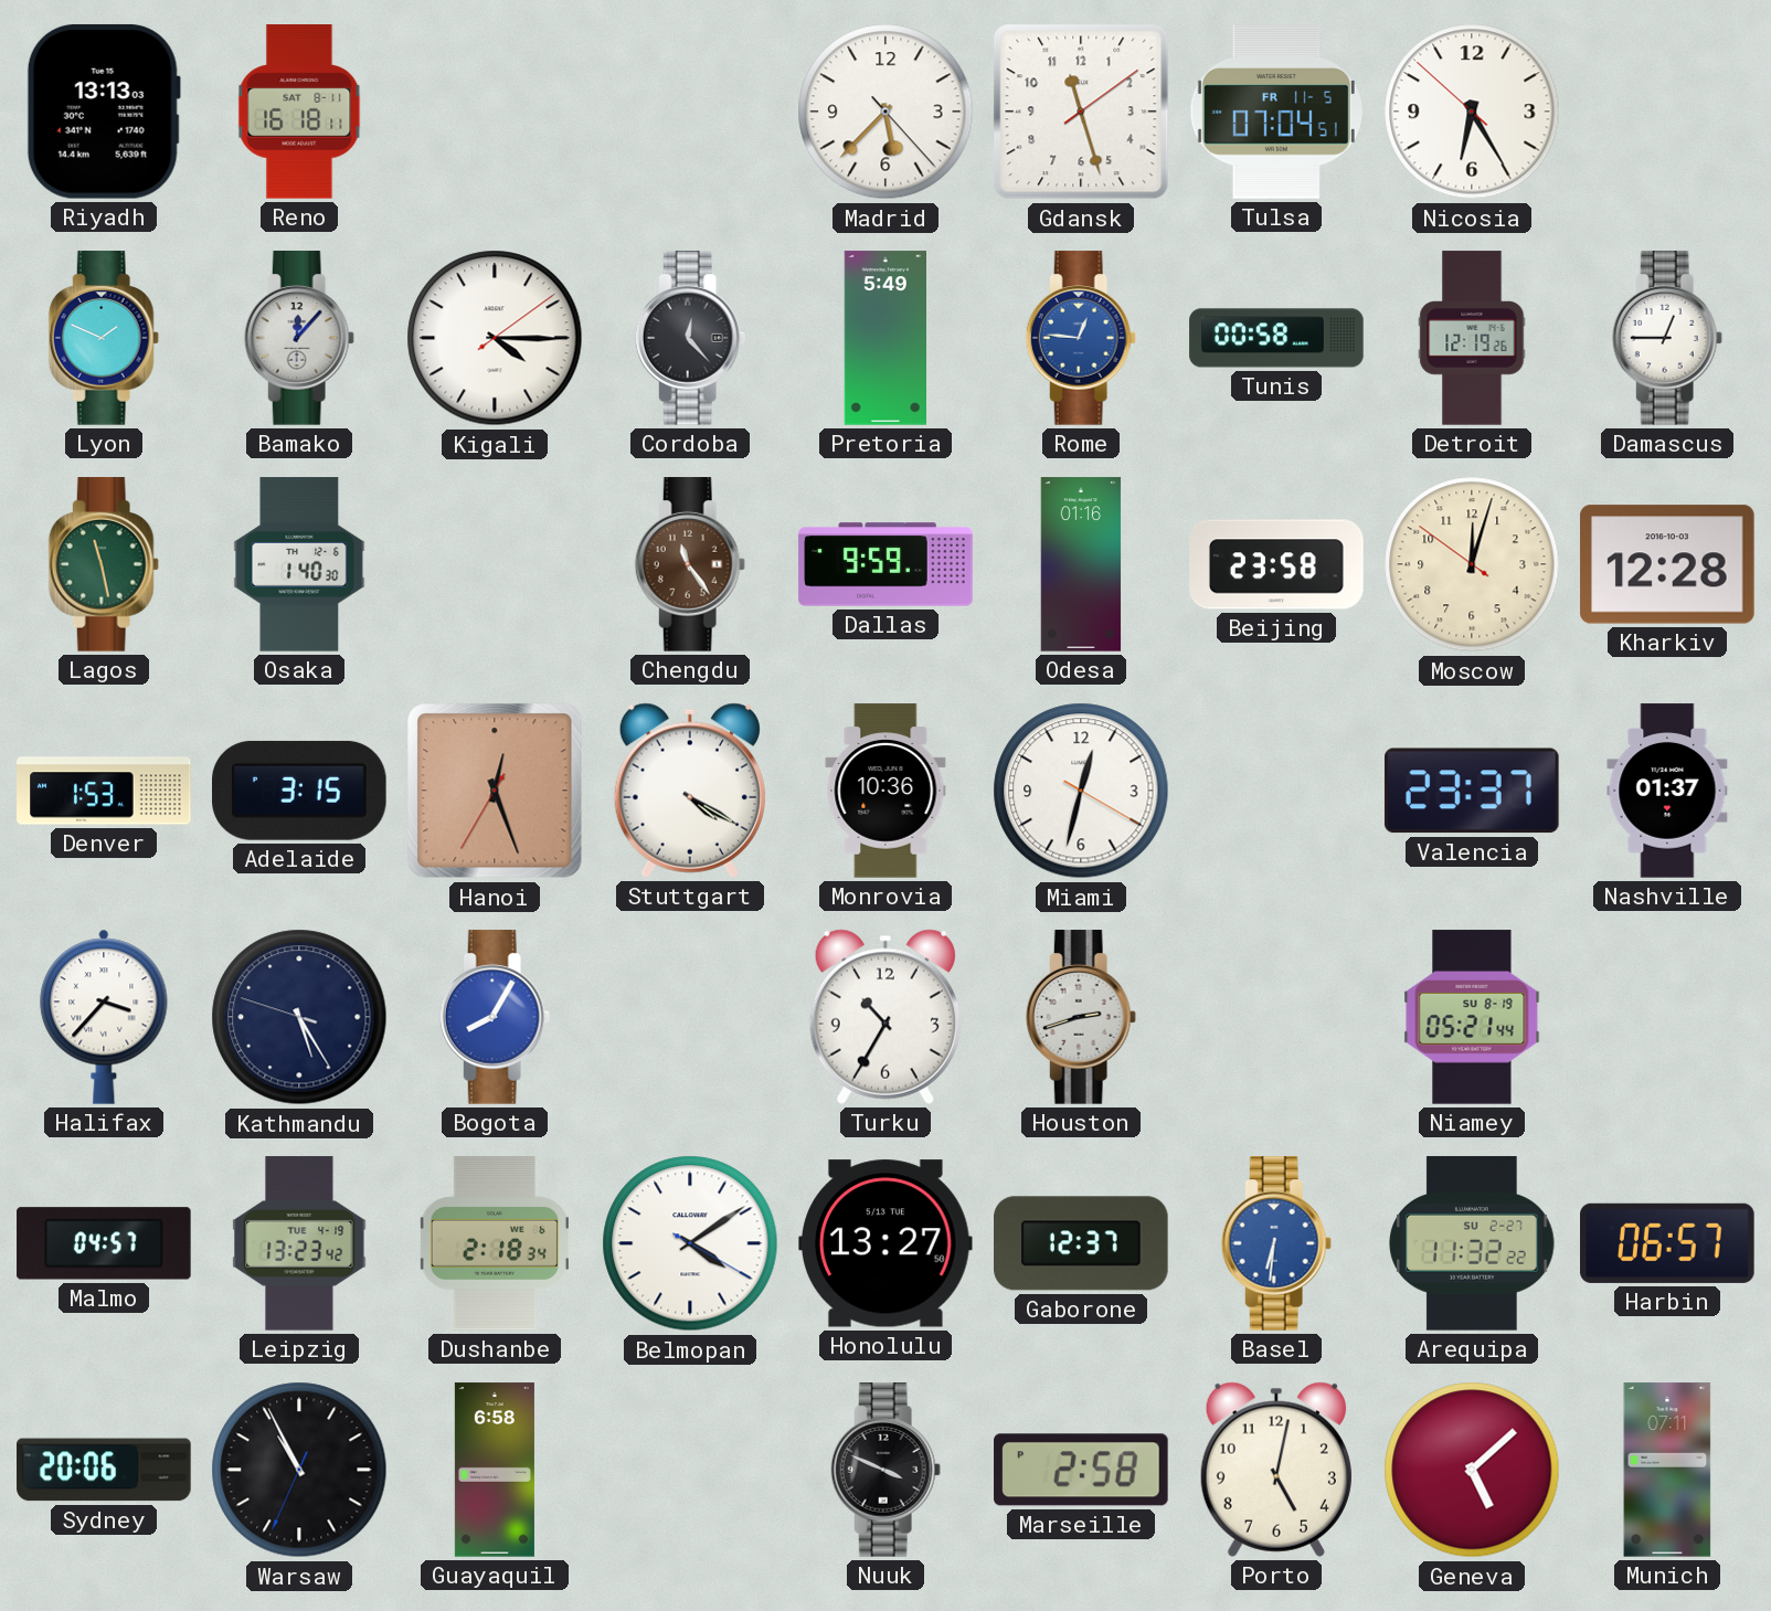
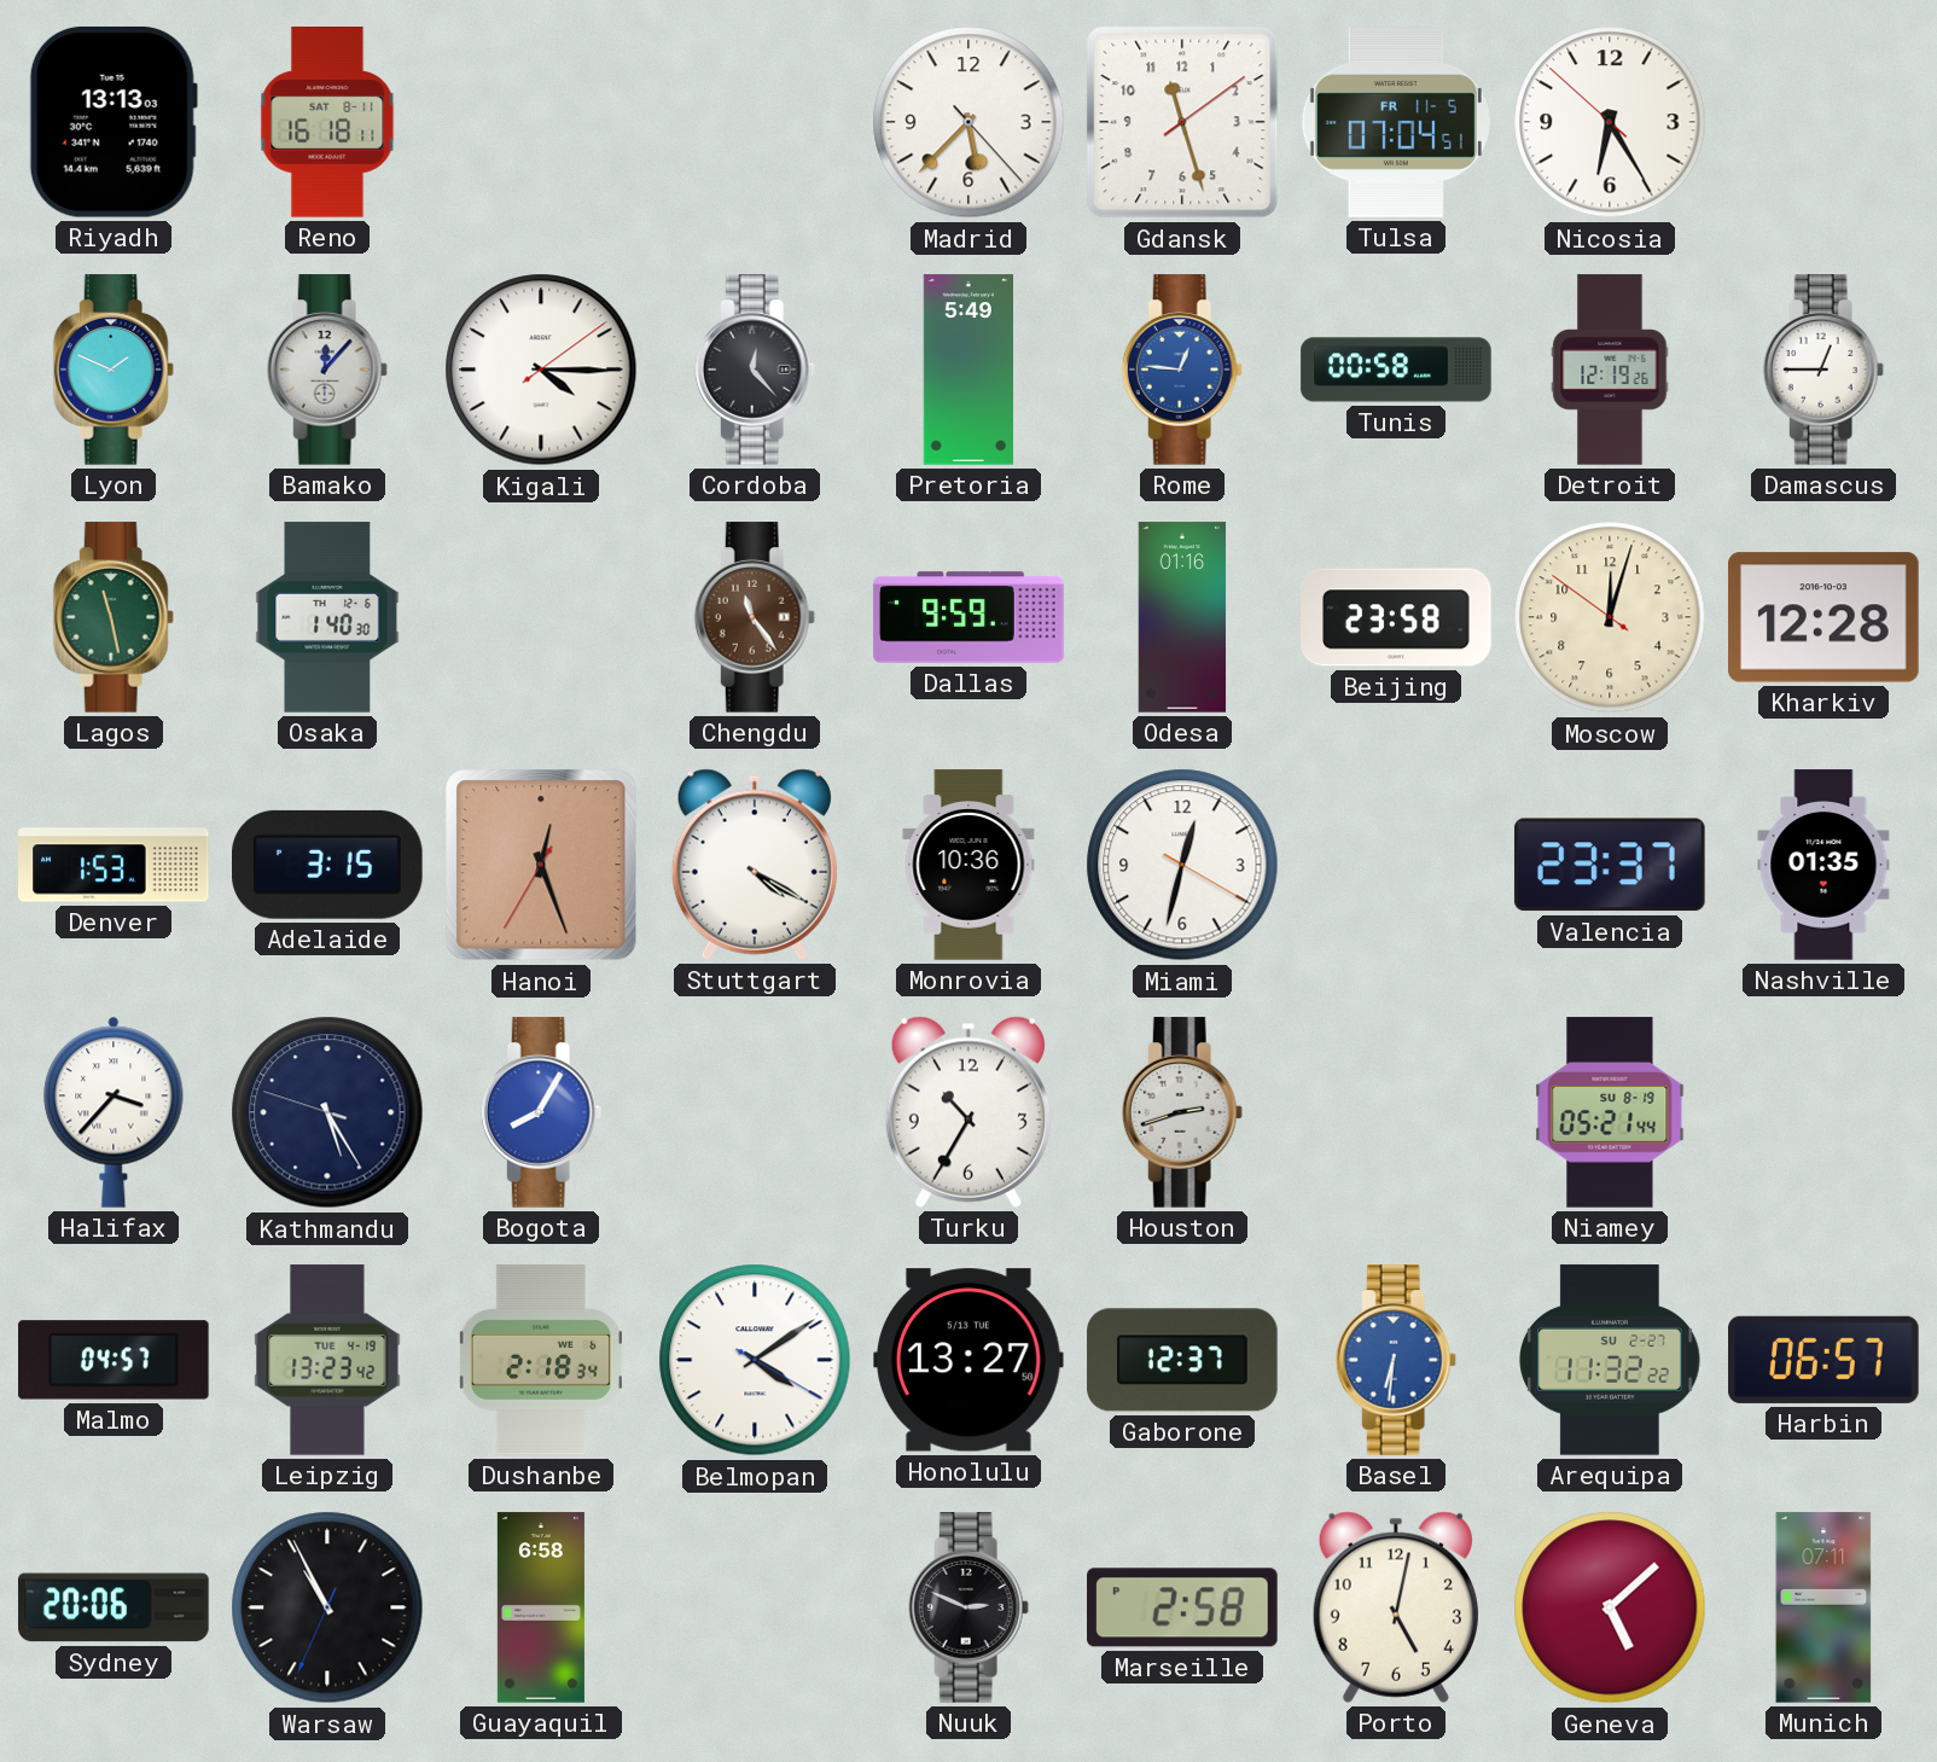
Nashville: 01:37 -> 01:35
Nuuk: 3:49 -> 2:49
